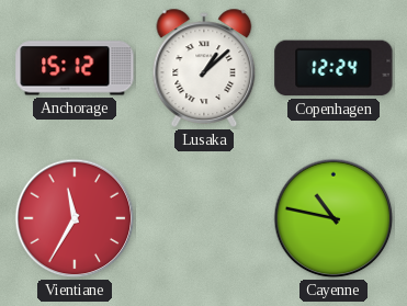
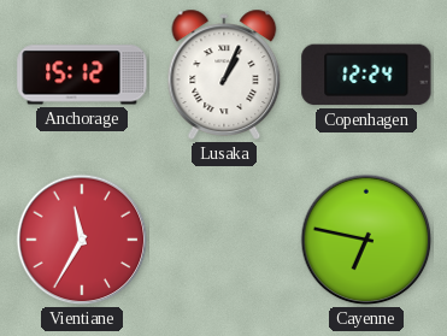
Lusaka: 1:08 -> 1:04
Cayenne: 10:47 -> 6:47
